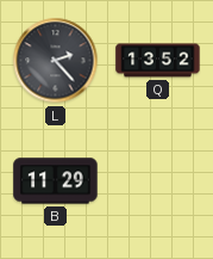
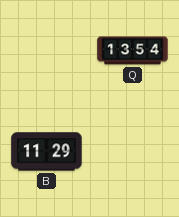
L: 2:23 -> none
Q: 13:52 -> 13:54
